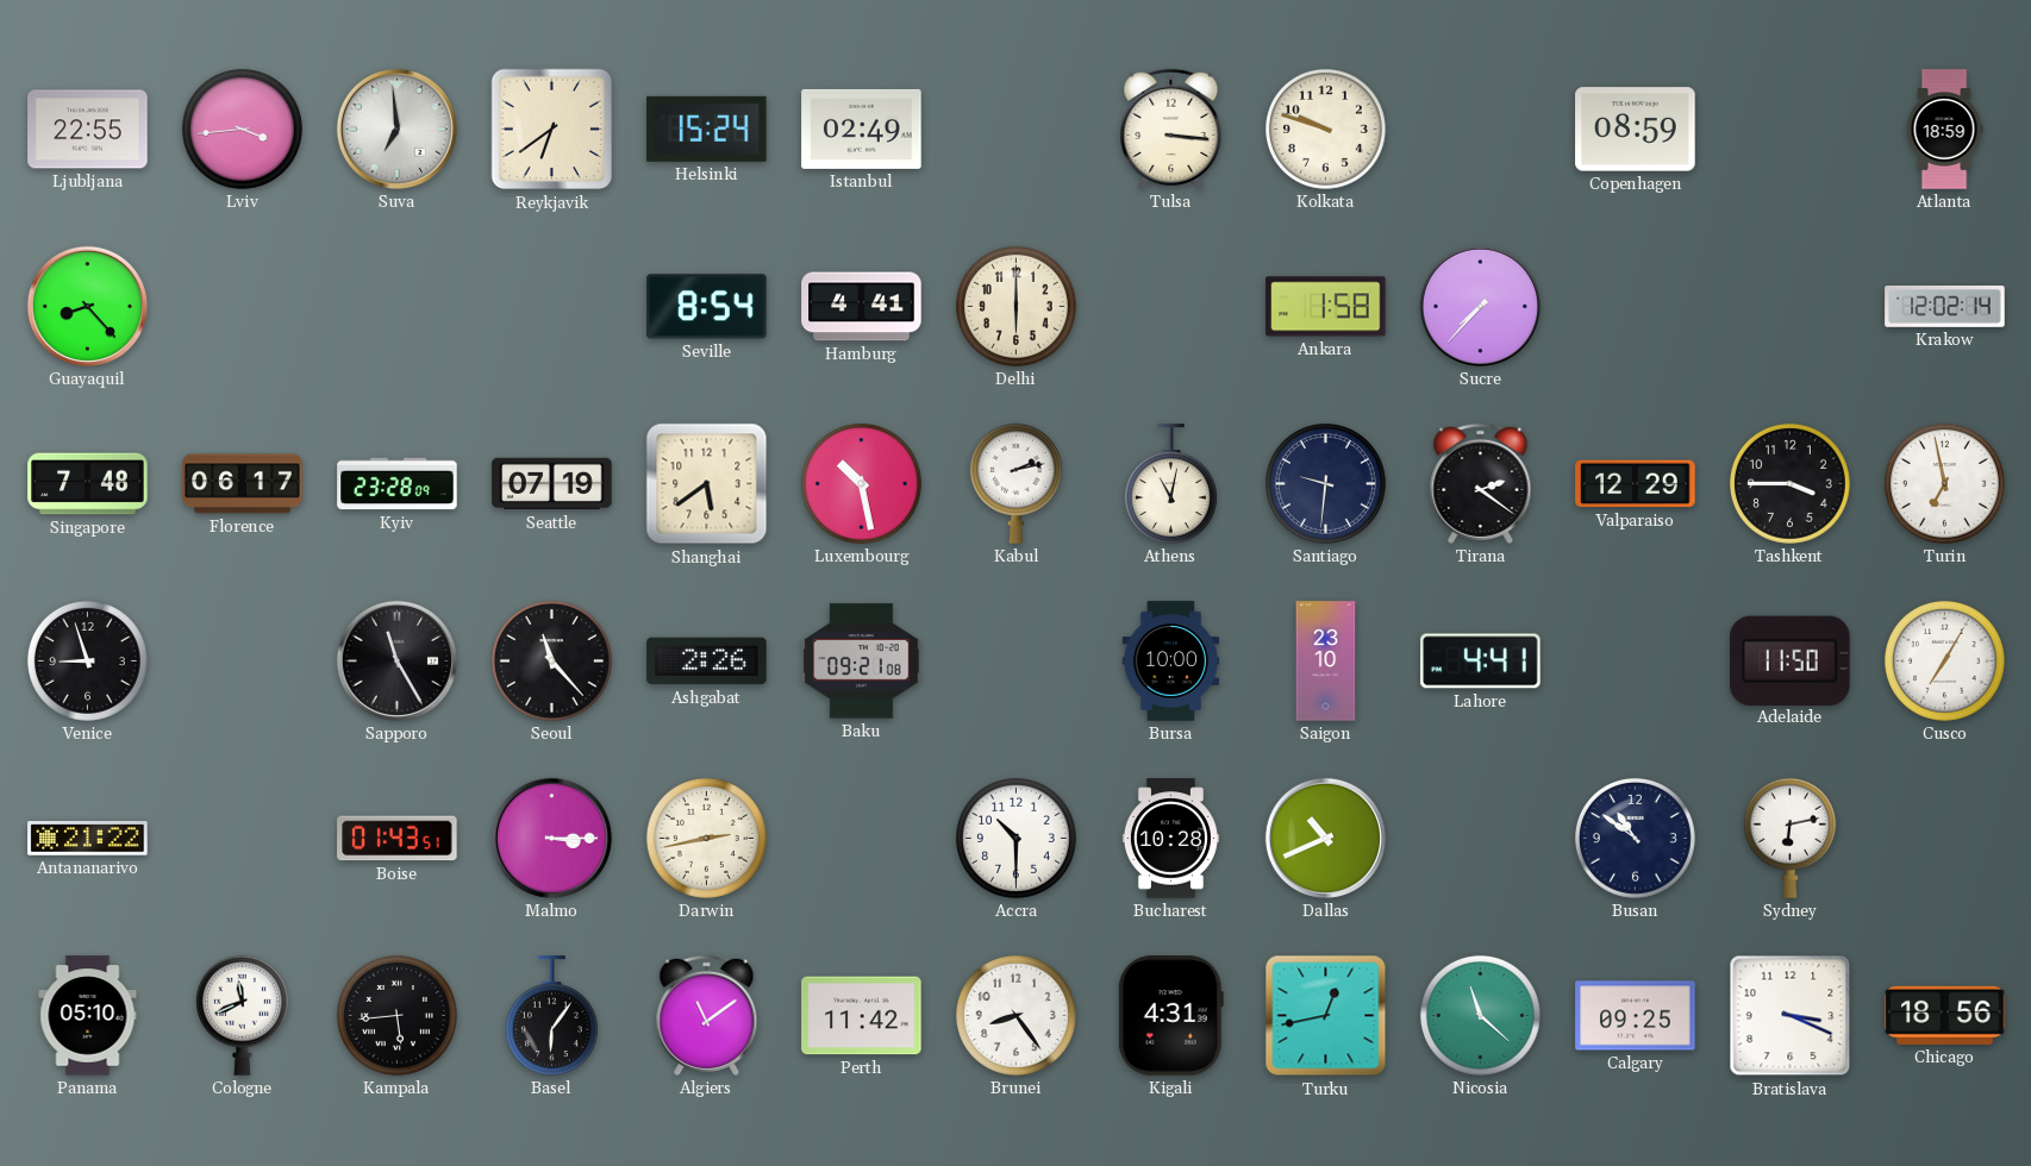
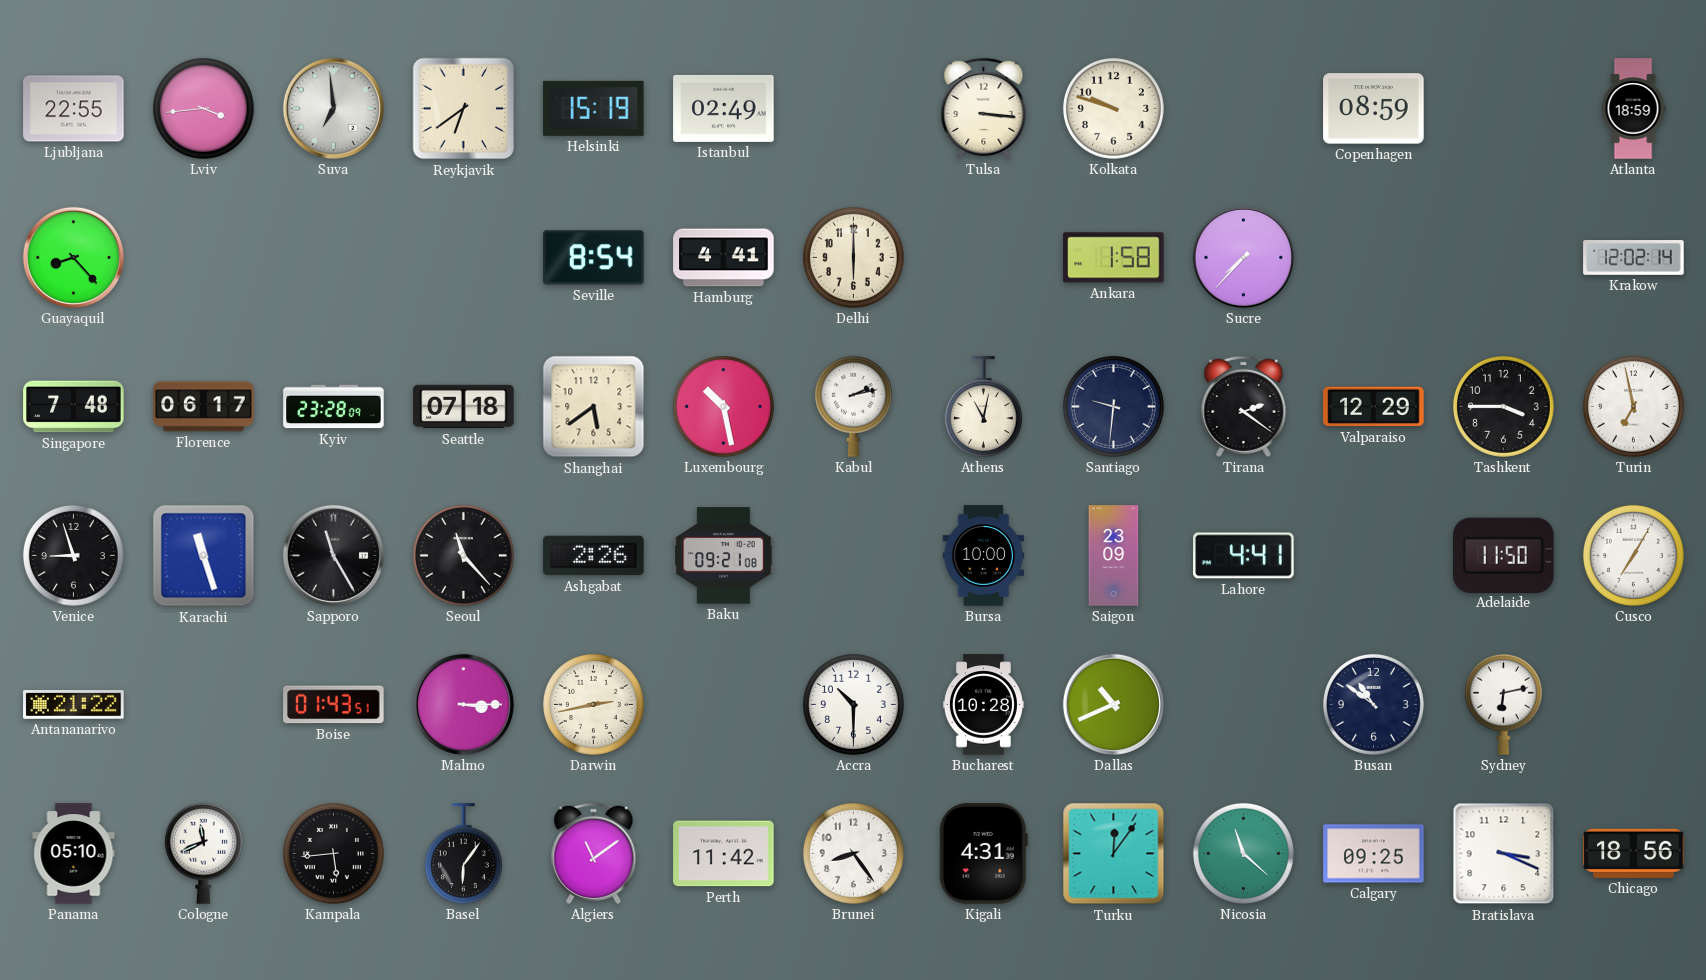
Helsinki: 15:24 -> 15:19
Seattle: 07:19 -> 07:18
Karachi: none -> 11:27
Saigon: 23:10 -> 23:09
Turku: 12:43 -> 12:06
